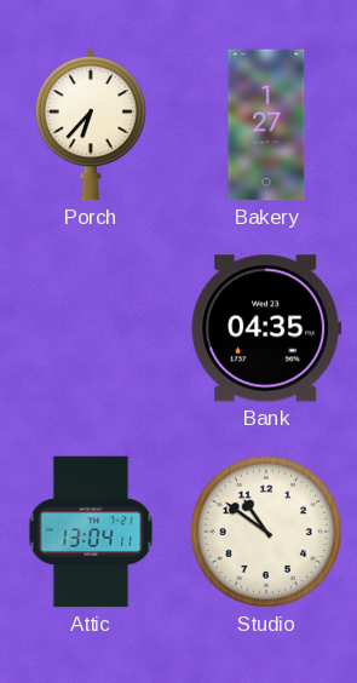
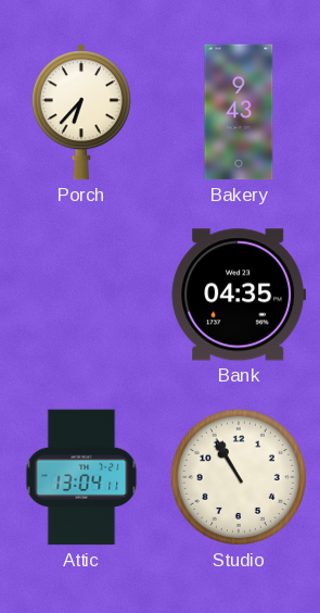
Bakery: 1:27 -> 9:43
Studio: 10:51 -> 10:55
